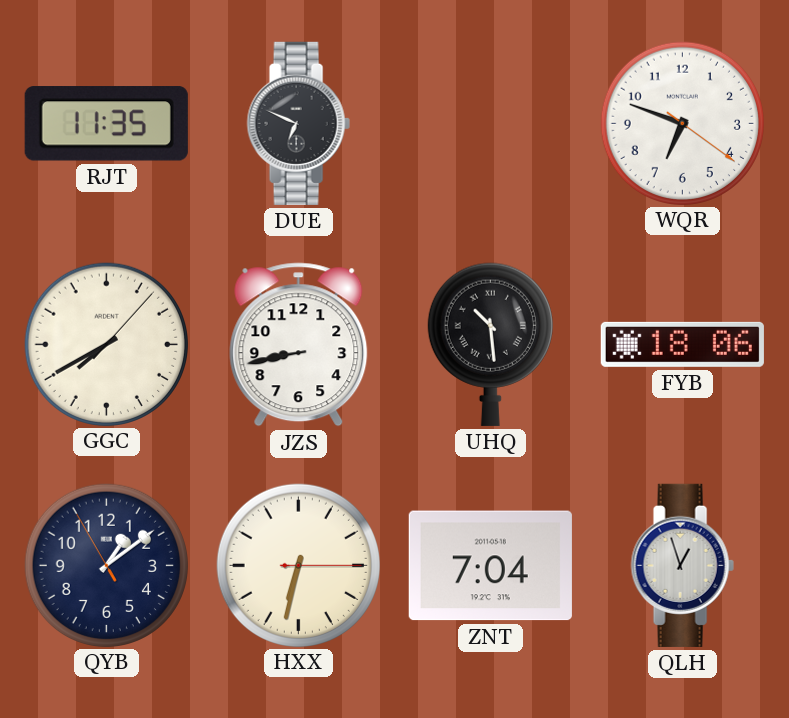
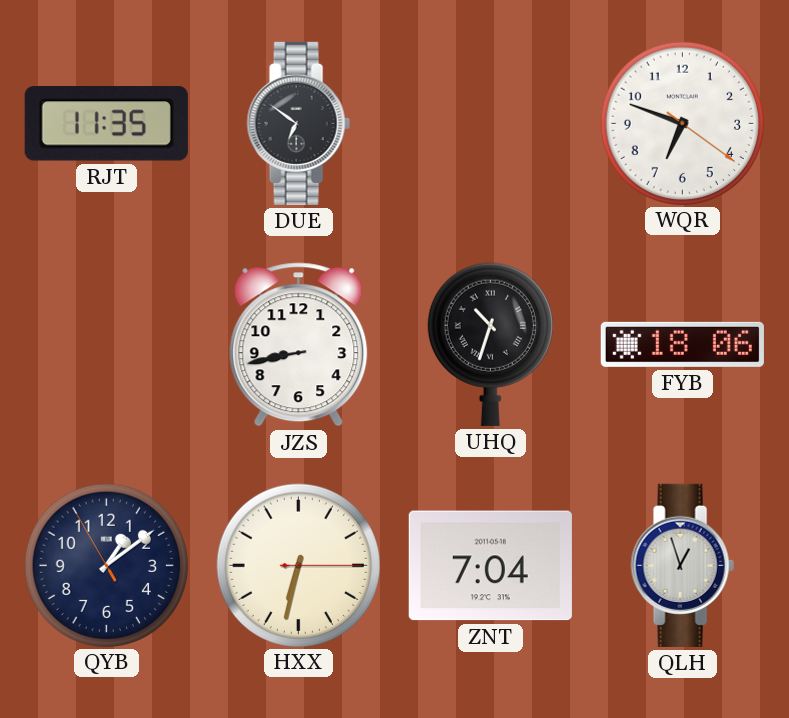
DUE: 6:49 -> 6:51
GGC: 7:40 -> none
UHQ: 10:29 -> 10:33
